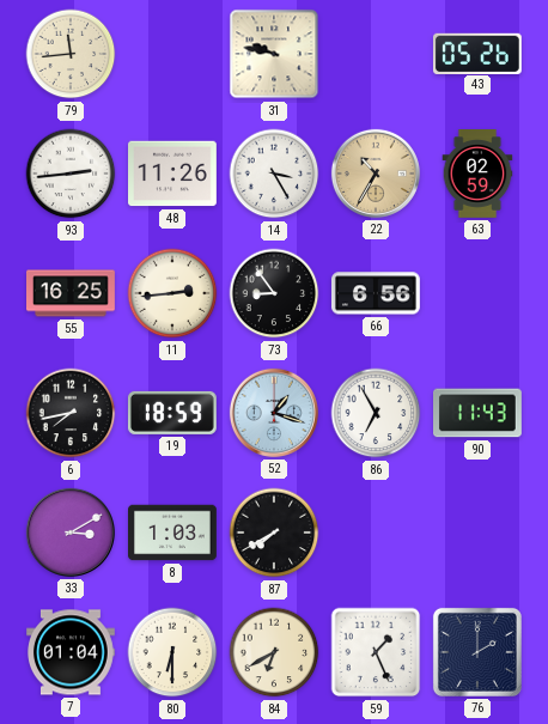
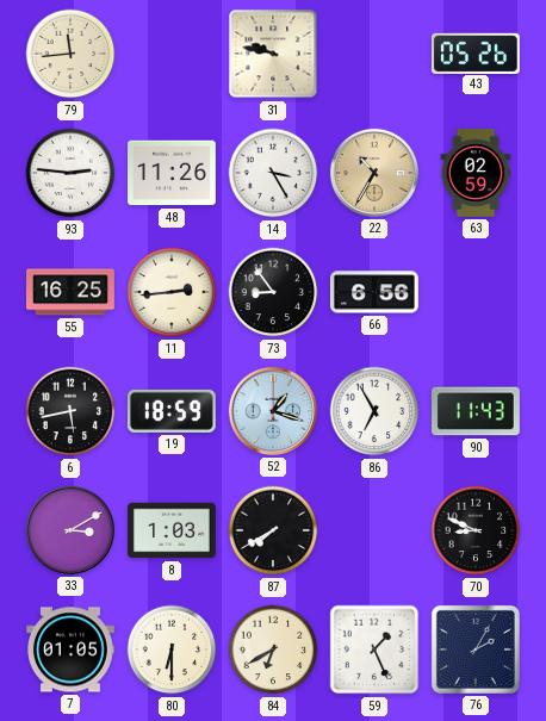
93: 2:44 -> 2:46
6: 7:43 -> 5:43
70: none -> 8:49
7: 01:04 -> 01:05
76: 2:00 -> 2:05
